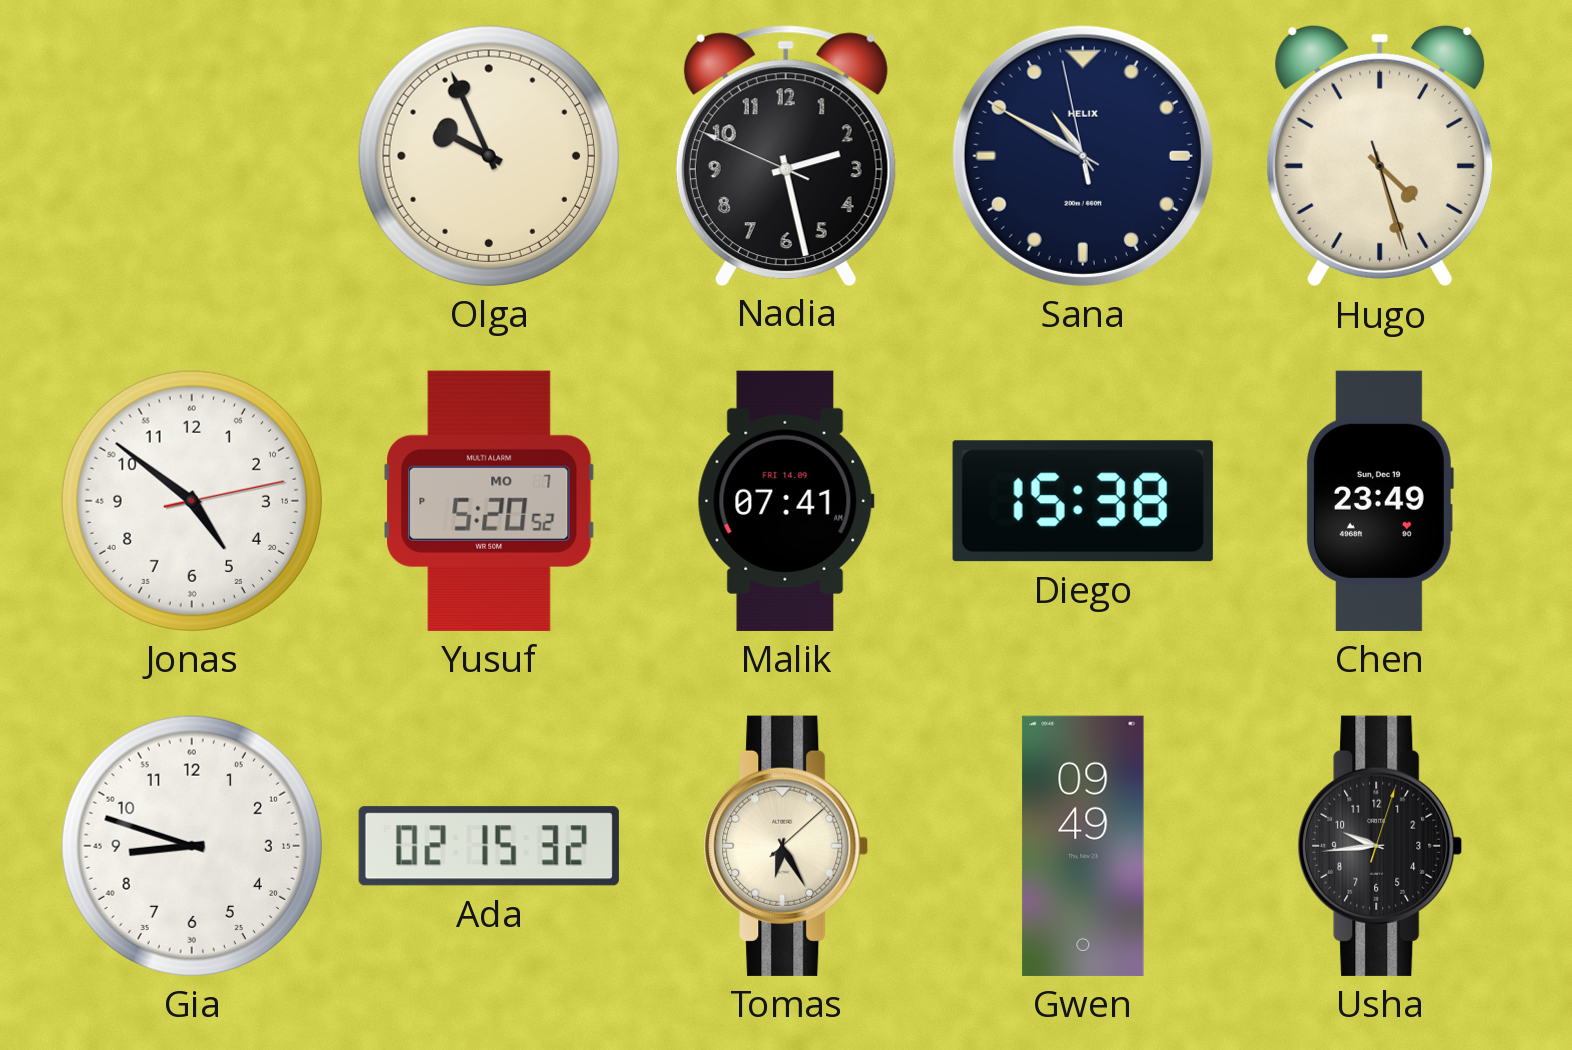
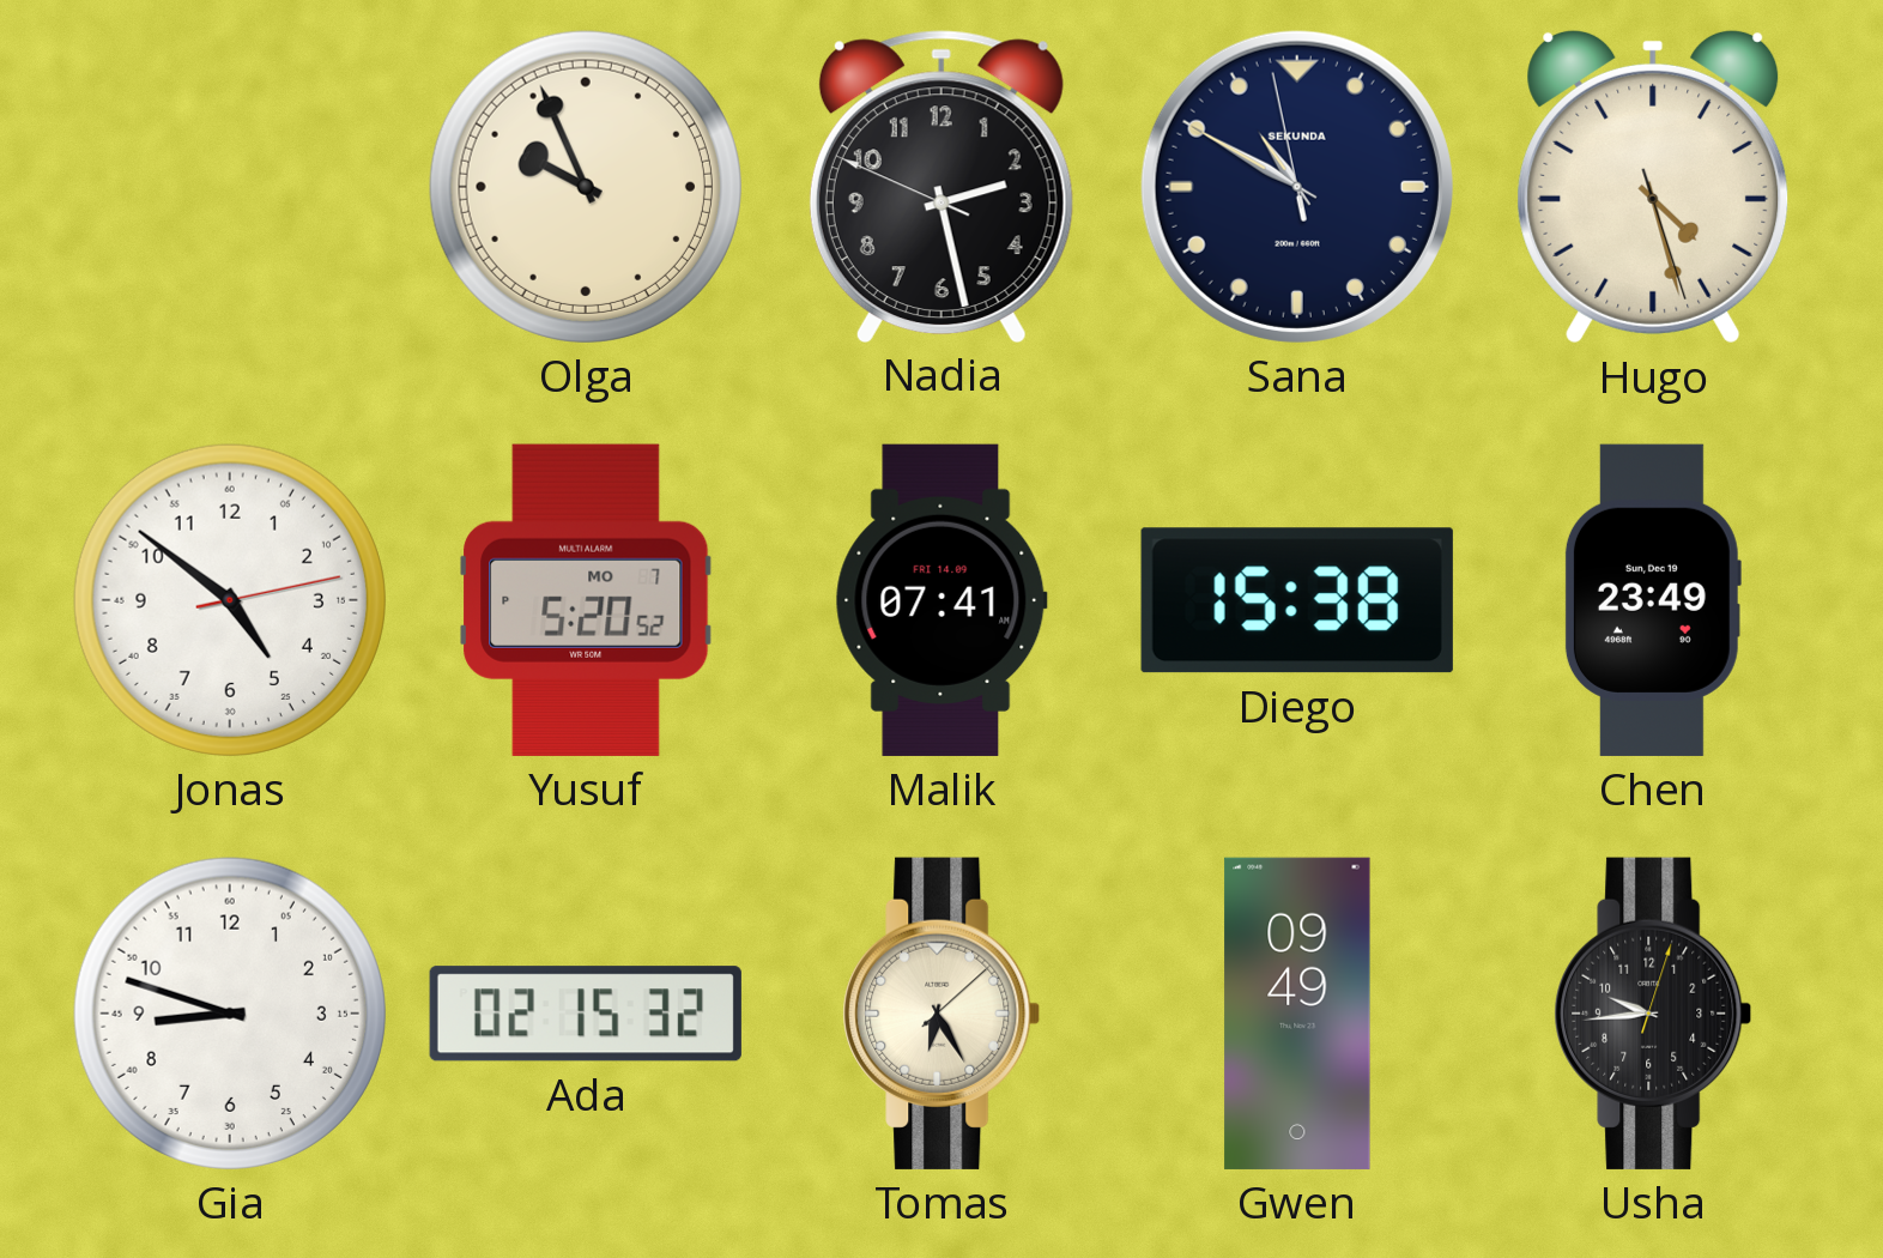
Sana brand: HELIX -> SEKUNDA
